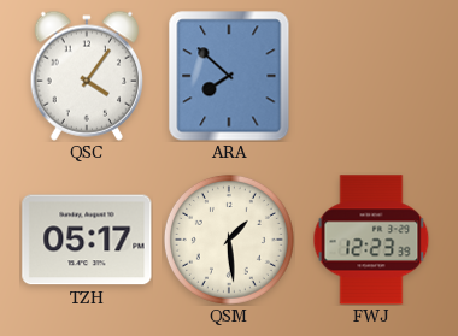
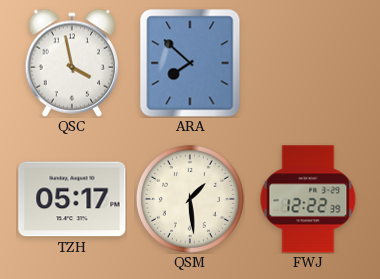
QSC: 4:06 -> 3:58
FWJ: 12:23 -> 12:22
